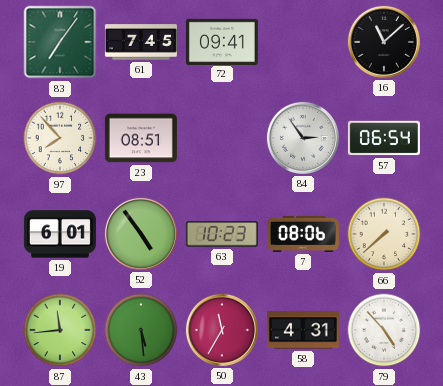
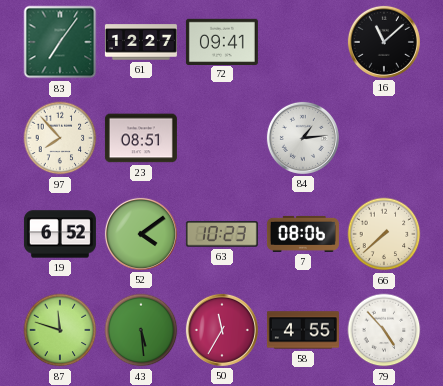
61: 7:45 -> 12:27
84: 2:54 -> 1:14
57: 06:54 -> none
19: 6:01 -> 6:52
52: 4:54 -> 4:09
87: 11:44 -> 11:48
58: 4:31 -> 4:55
